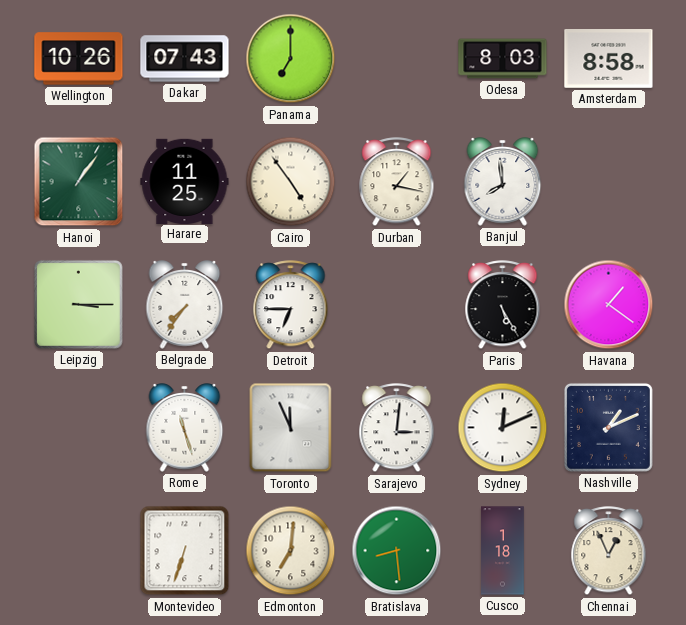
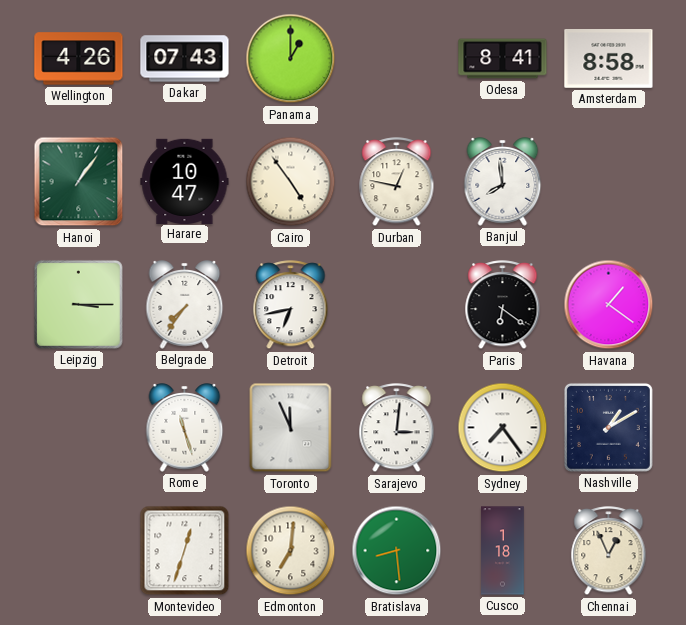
Wellington: 10:26 -> 4:26
Panama: 7:00 -> 1:00
Odesa: 8:03 -> 8:41
Harare: 11:25 -> 10:47
Durban: 1:17 -> 12:47
Detroit: 6:45 -> 6:43
Paris: 5:25 -> 6:21
Sydney: 12:11 -> 7:24
Nashville: 1:11 -> 1:10
Montevideo: 6:33 -> 12:33
